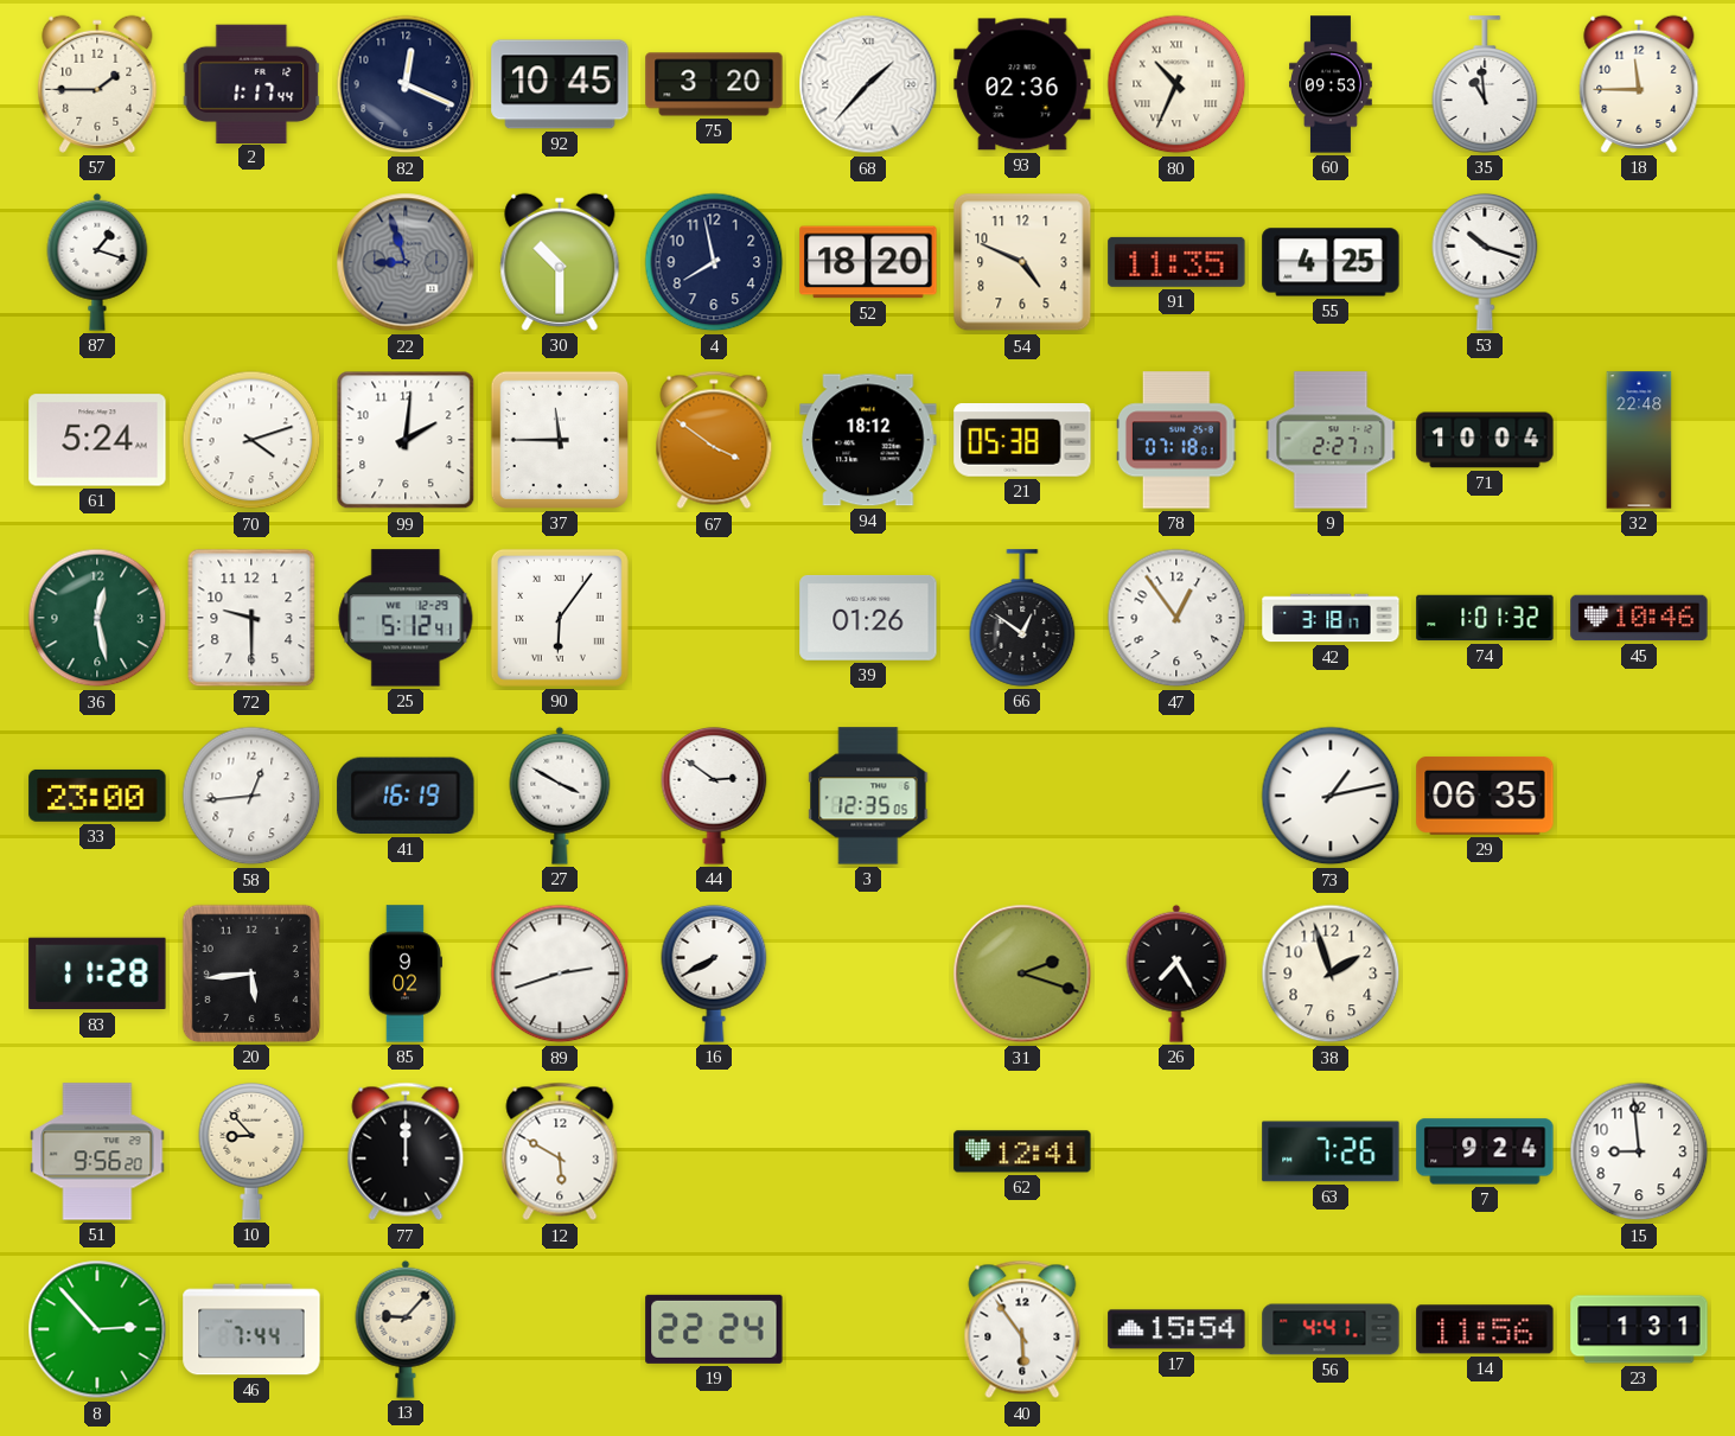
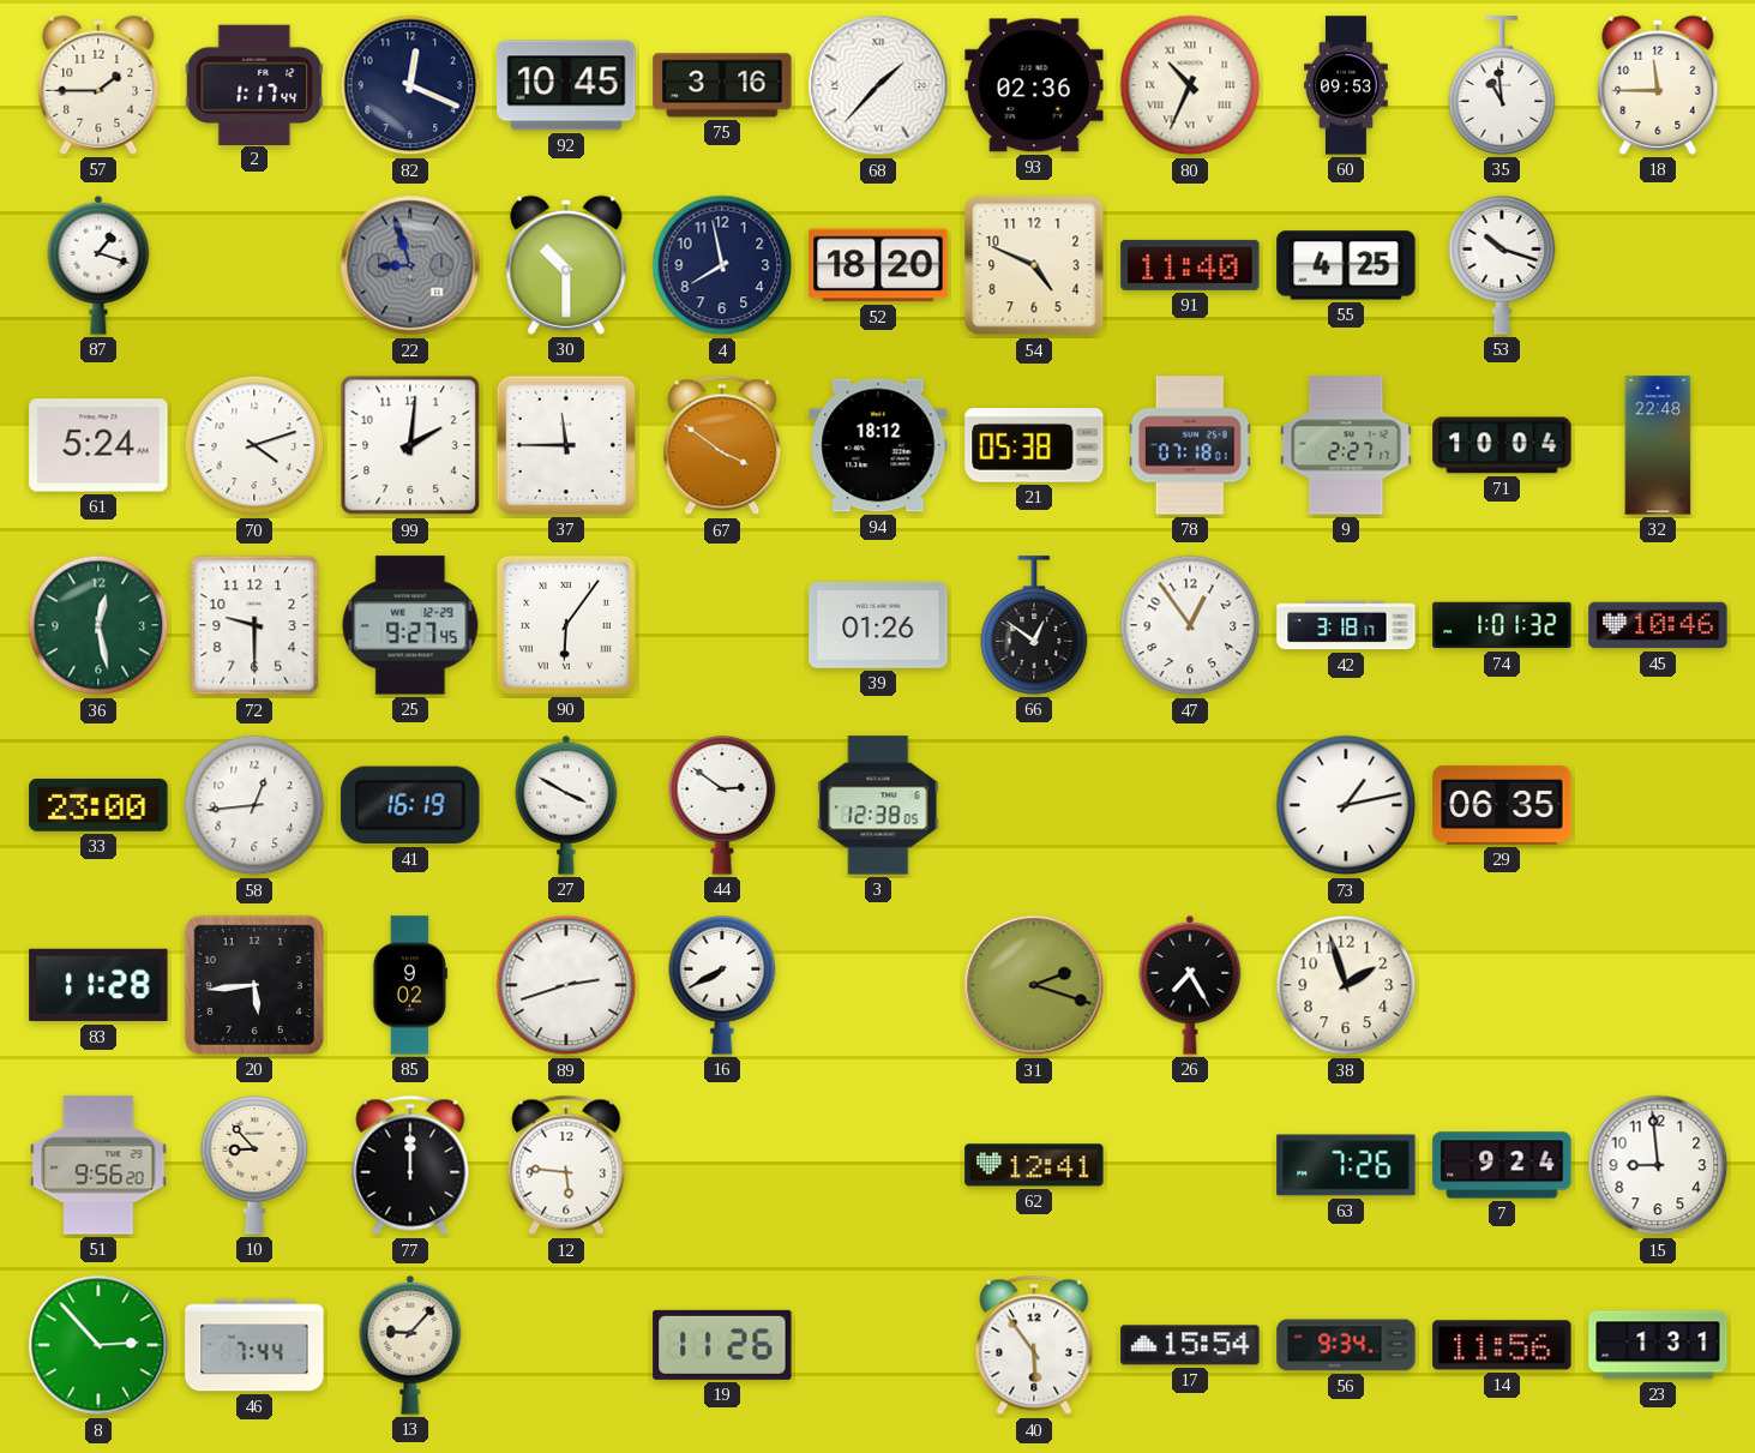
75: 3:20 -> 3:16
91: 11:35 -> 11:40
25: 5:12 -> 9:27
3: 12:35 -> 12:38
12: 5:50 -> 5:46
19: 22:24 -> 11:26
56: 4:41 -> 9:34
